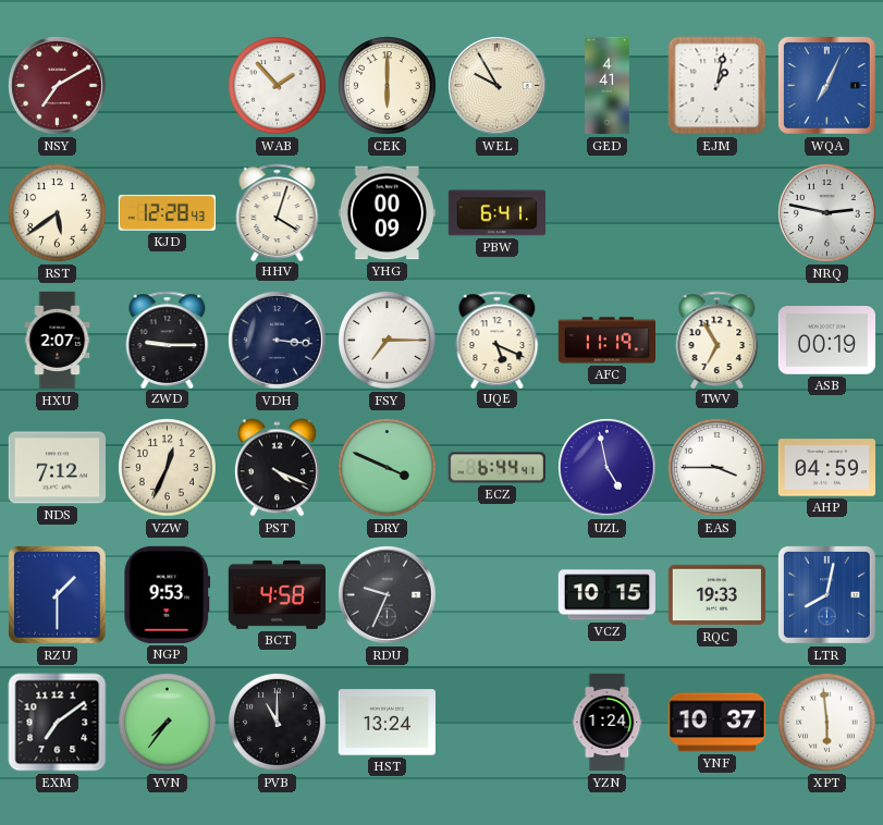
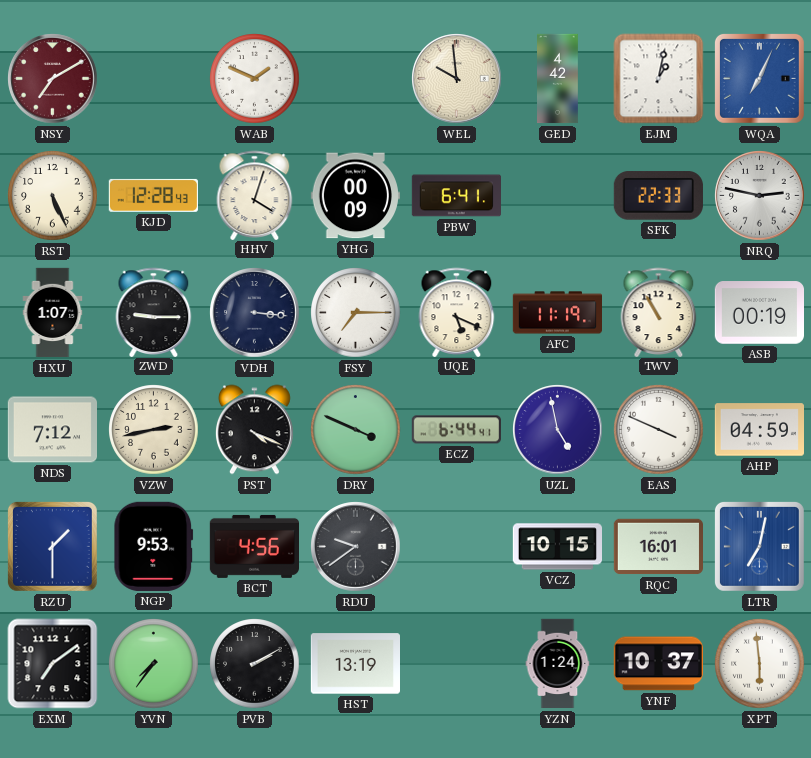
WAB: 1:53 -> 1:49
CEK: 6:00 -> none
WEL: 9:55 -> 9:59
GED: 4:41 -> 4:42
RST: 5:39 -> 5:26
SFK: none -> 22:33
HXU: 2:07 -> 1:07
TWV: 6:55 -> 10:55
VZW: 12:34 -> 2:43
EAS: 3:45 -> 3:49
BCT: 4:58 -> 4:56
RDU: 9:34 -> 9:39
RQC: 19:33 -> 16:01
LTR: 8:02 -> 7:02
PVB: 11:00 -> 2:10
HST: 13:24 -> 13:19
